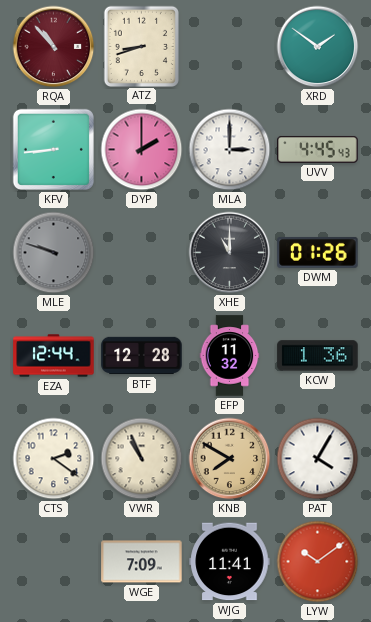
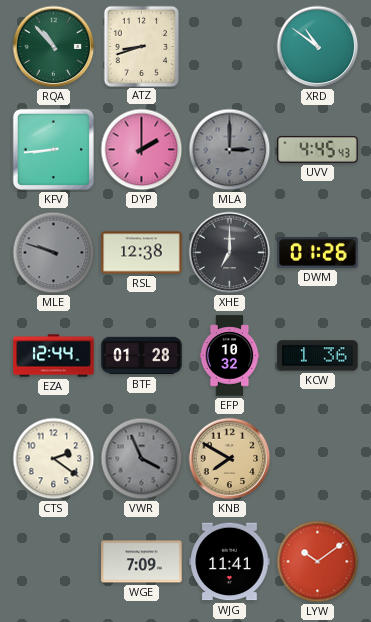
RQA dial: burgundy -> green
XRD: 1:51 -> 10:51
MLA dial: white -> grey
RSL: none -> 12:38
XHE: 11:00 -> 7:00
BTF: 12:28 -> 01:28
EFP: 11:32 -> 10:32
VWR: 10:56 -> 3:56
VWR dial: cream -> grey
PAT: 4:05 -> none
